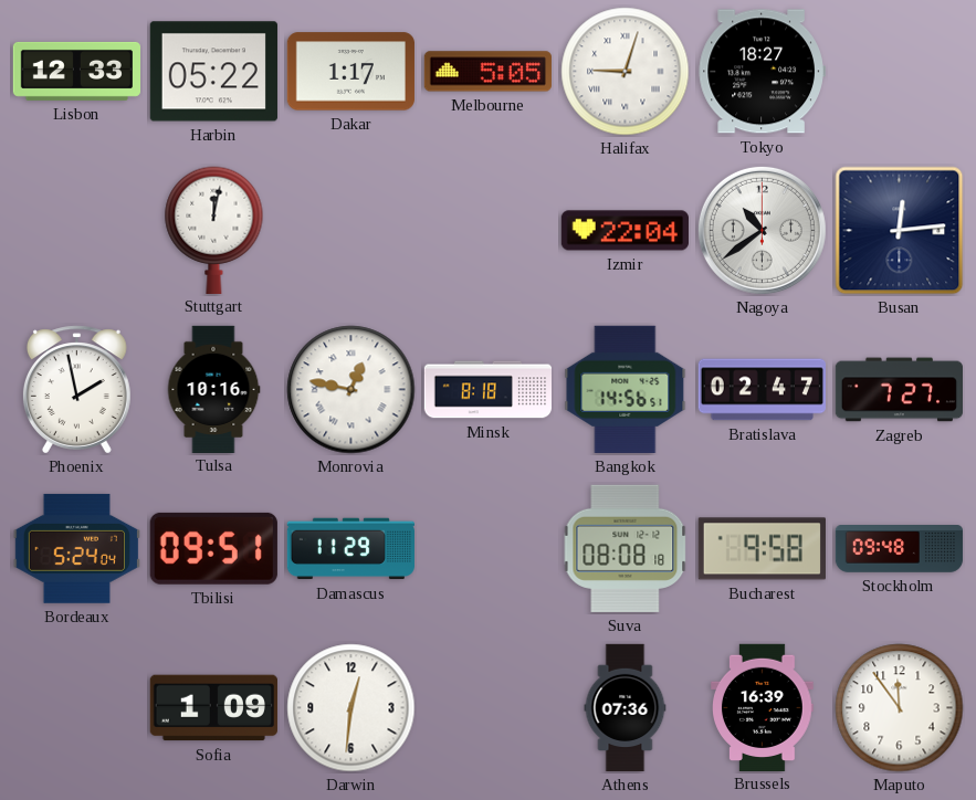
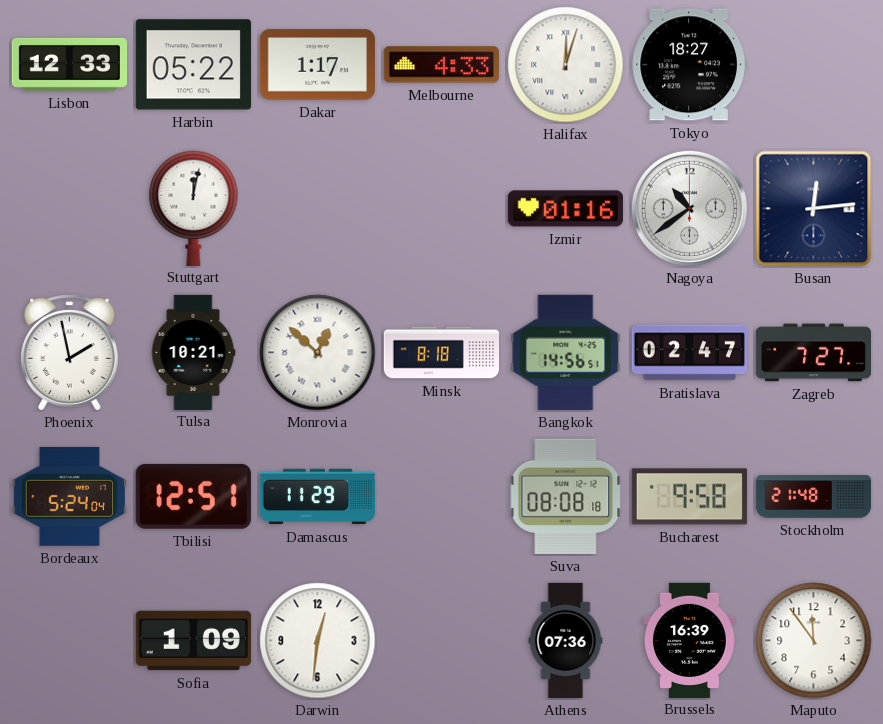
Melbourne: 5:05 -> 4:33
Halifax: 9:03 -> 12:03
Izmir: 22:04 -> 01:16
Tulsa: 10:16 -> 10:21
Monrovia: 12:47 -> 12:52
Tbilisi: 09:51 -> 12:51
Stockholm: 09:48 -> 21:48
